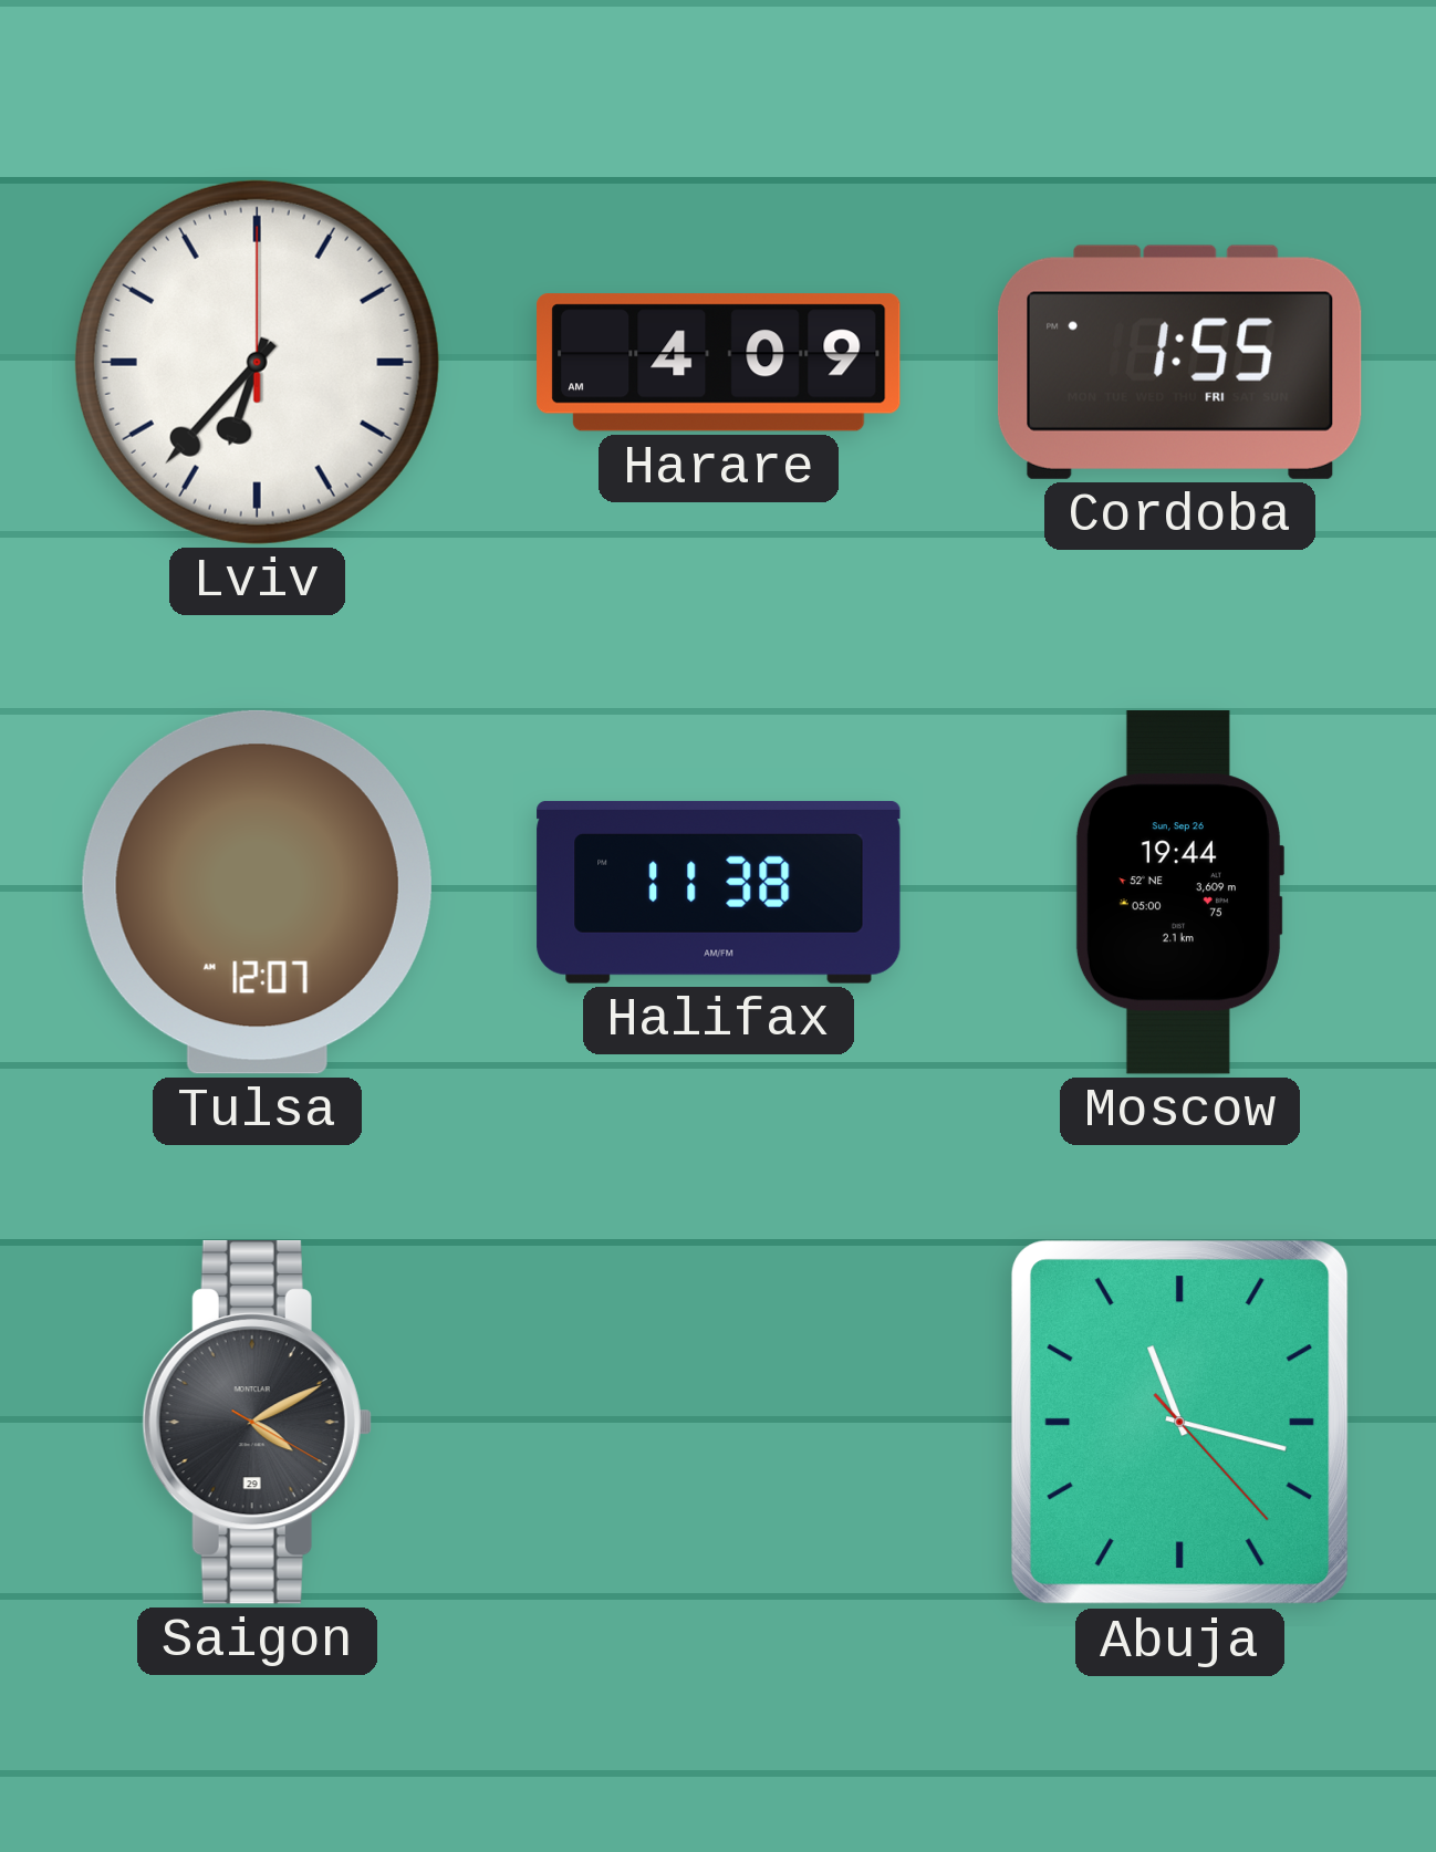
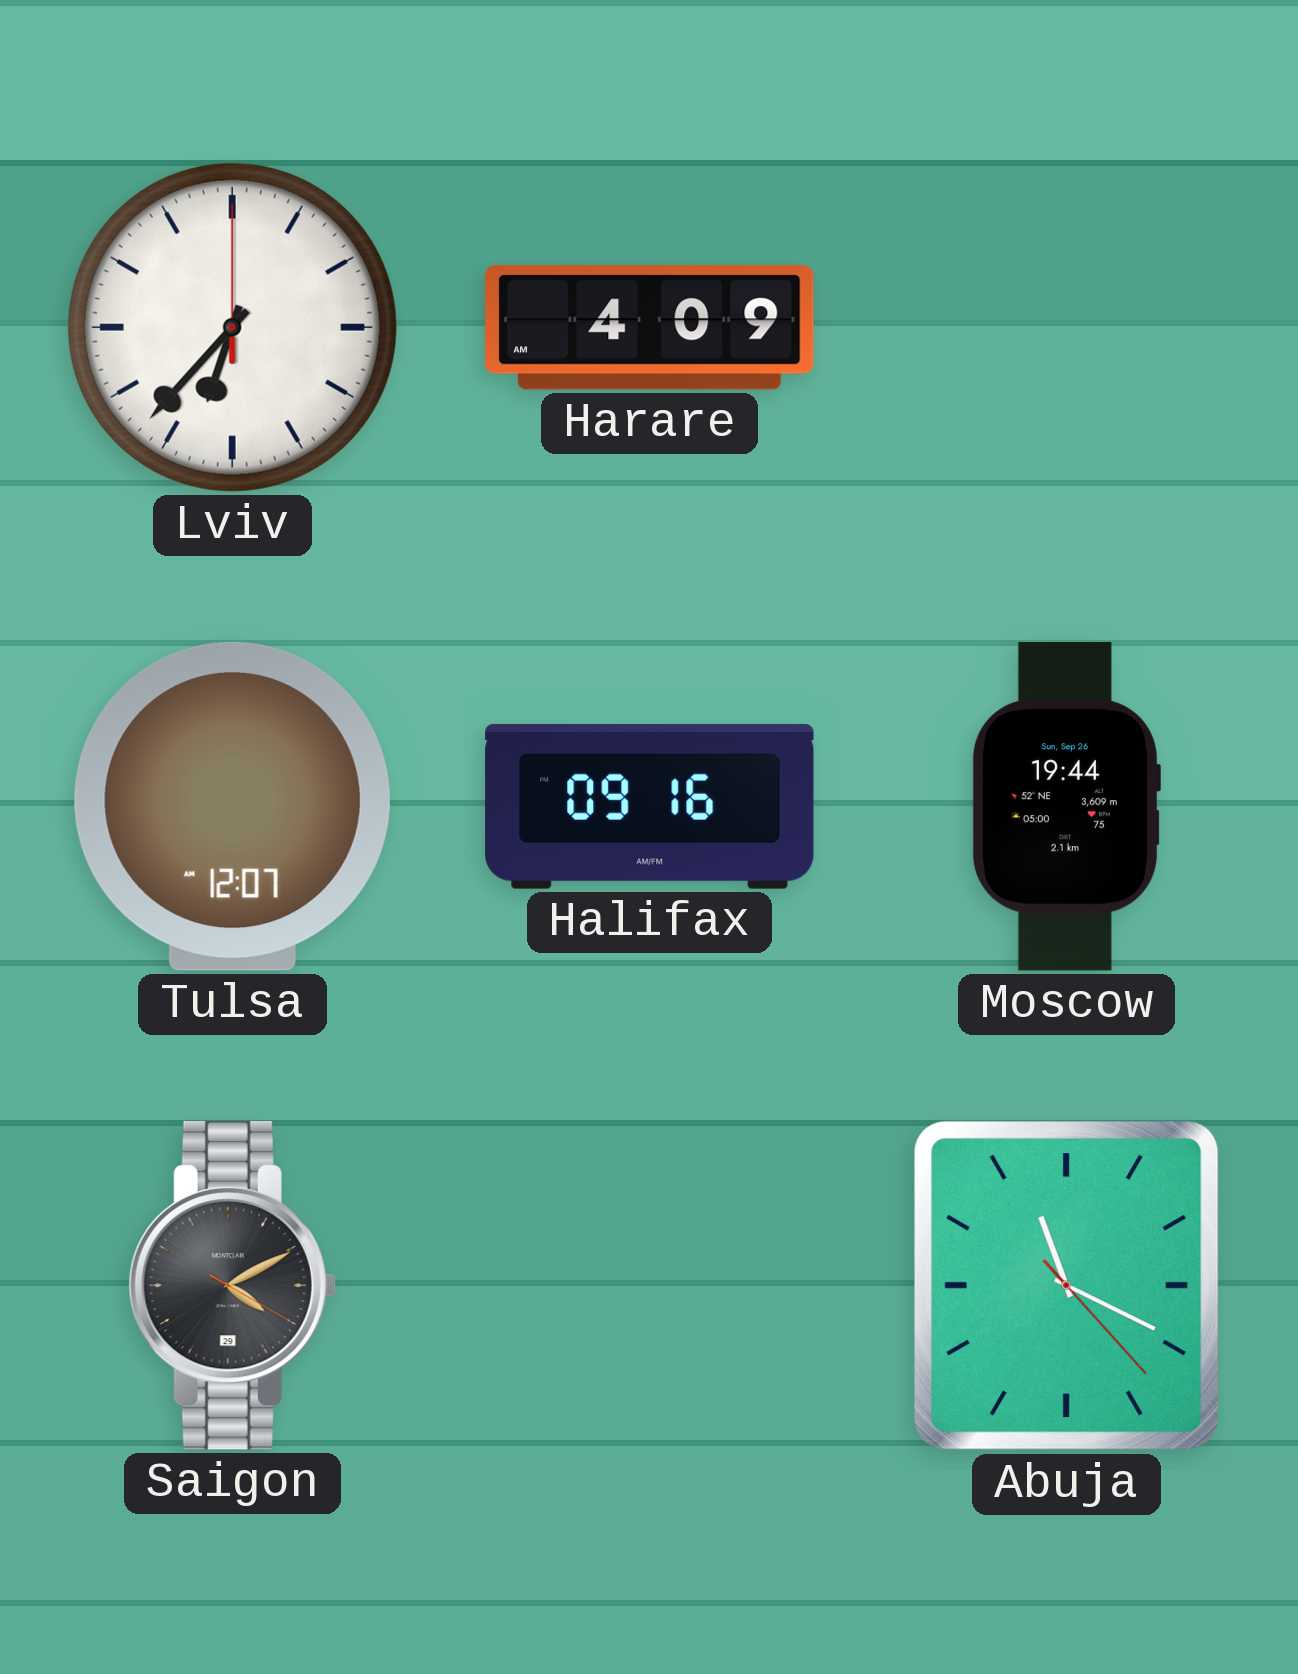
Cordoba: 1:55 -> none
Halifax: 11:38 -> 09:16
Abuja: 11:17 -> 11:19
